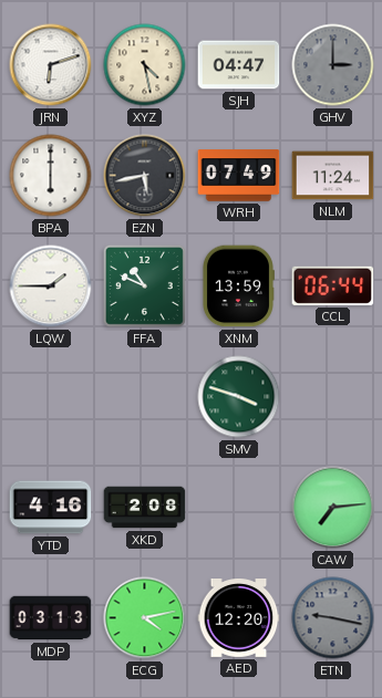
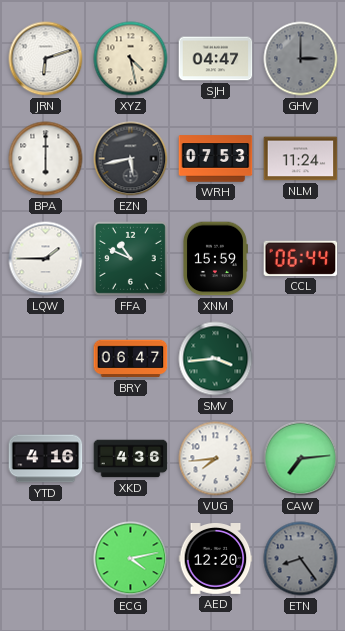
WRH: 07:49 -> 07:53
XNM: 13:59 -> 15:59
BRY: none -> 06:47
SMV: 3:48 -> 3:44
XKD: 2:08 -> 4:36
VUG: none -> 7:44
MDP: 03:13 -> none
ETN: 9:17 -> 8:24
